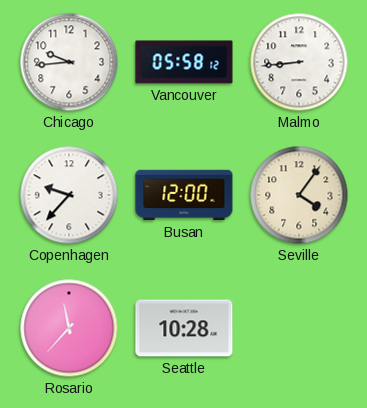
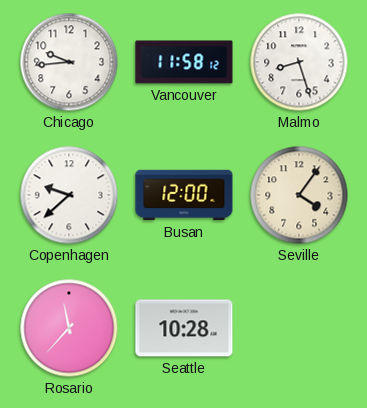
Vancouver: 05:58 -> 11:58
Malmo: 8:44 -> 8:27
Copenhagen: 9:37 -> 9:38
